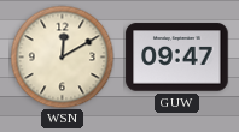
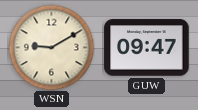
WSN: 12:10 -> 9:10
